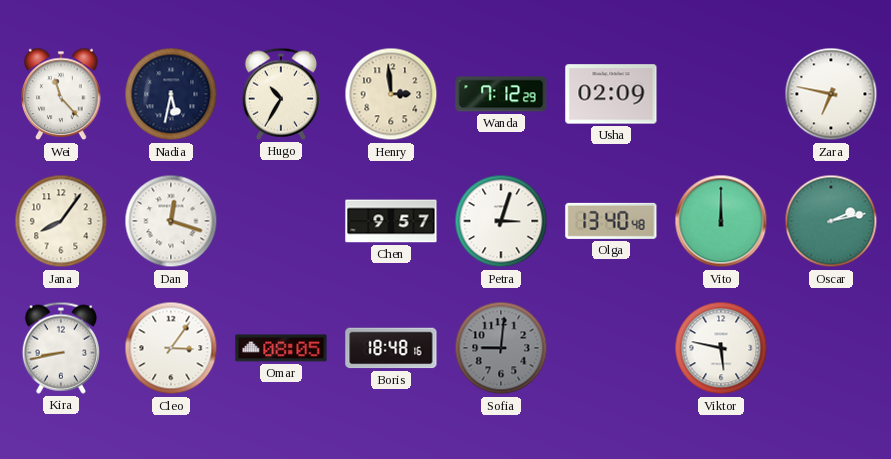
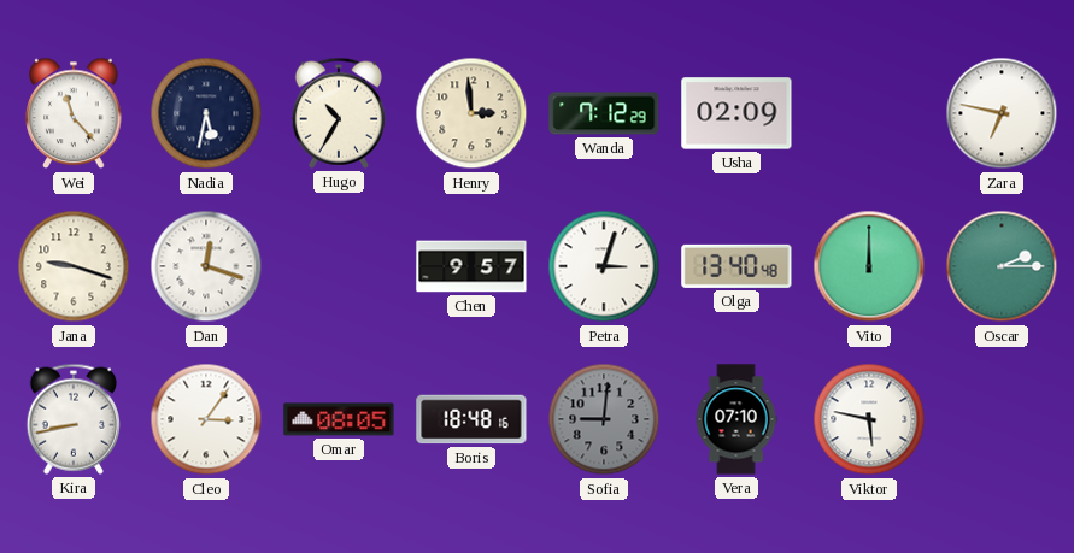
Jana: 8:06 -> 9:18
Oscar: 2:13 -> 2:15
Vera: none -> 07:10
